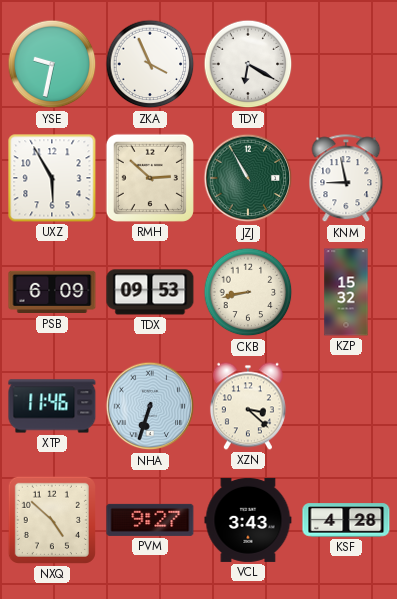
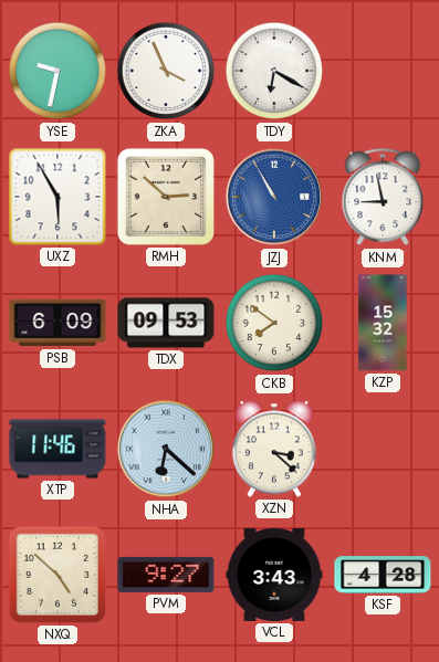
JZJ dial: green -> blue
CKB: 8:43 -> 7:51
NHA: 6:33 -> 6:22
